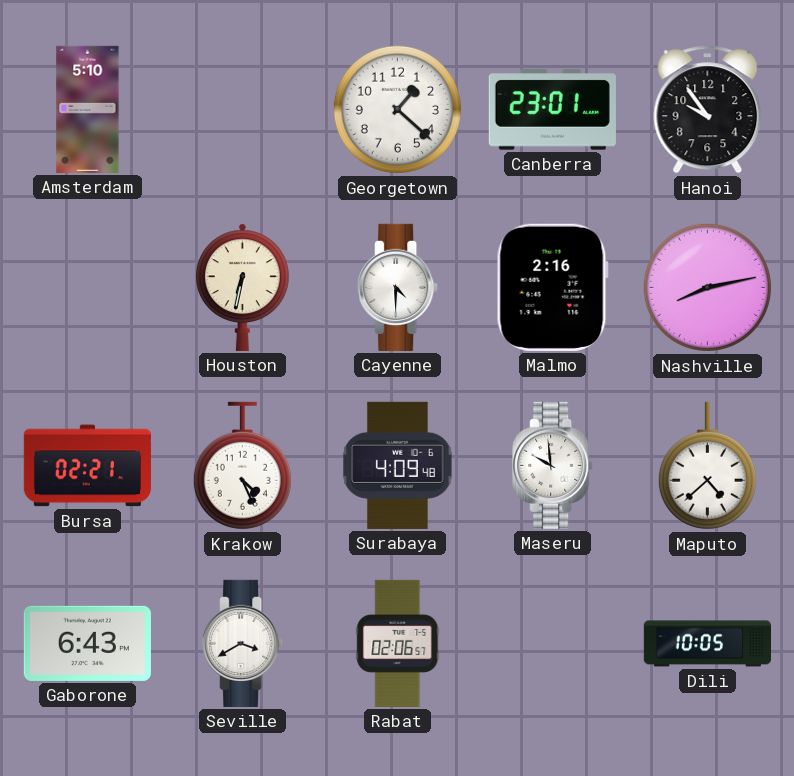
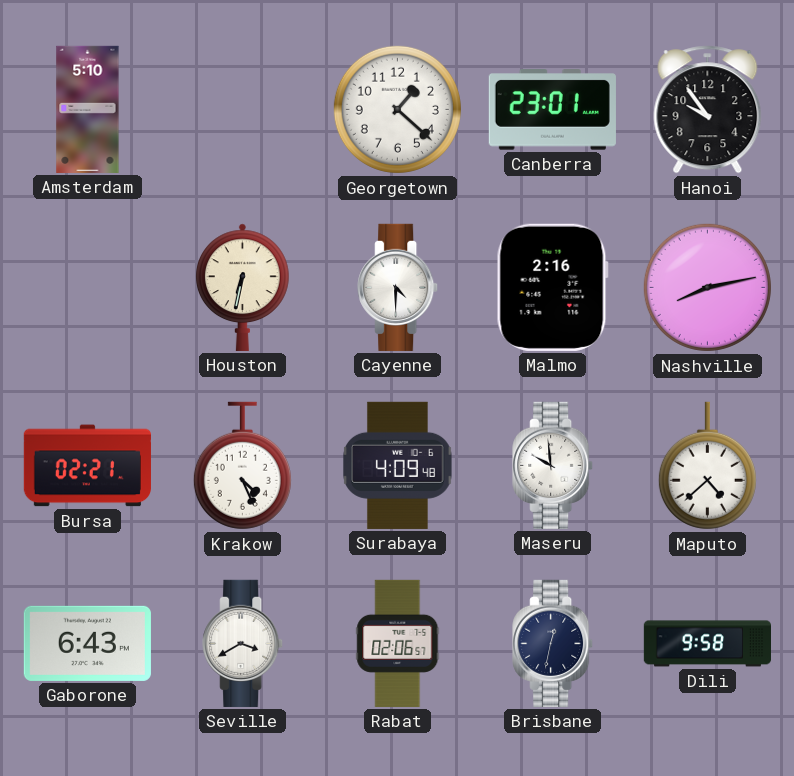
Brisbane: none -> 12:32
Dili: 10:05 -> 9:58
